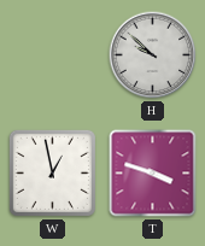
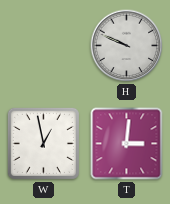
H: 9:52 -> 9:49
T: 3:48 -> 3:01
